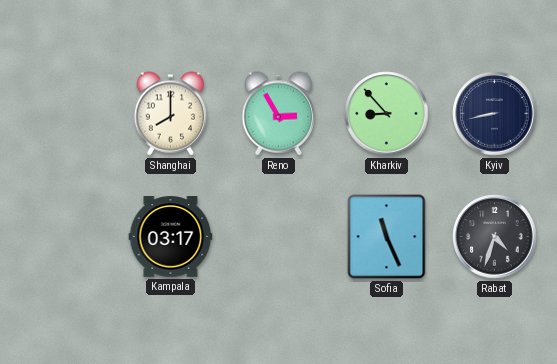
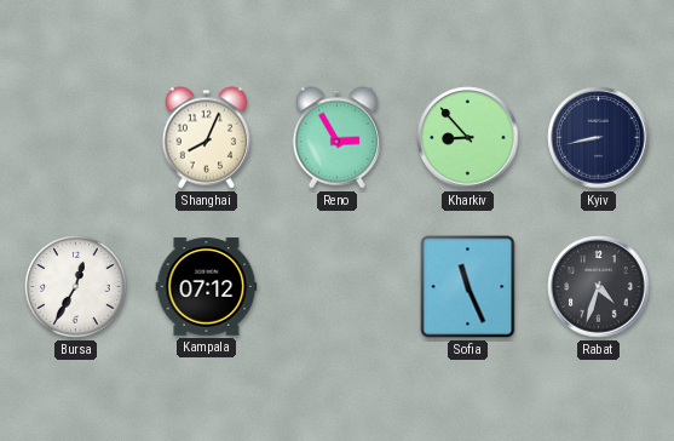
Shanghai: 8:00 -> 8:04
Bursa: none -> 12:35
Kampala: 03:17 -> 07:12
